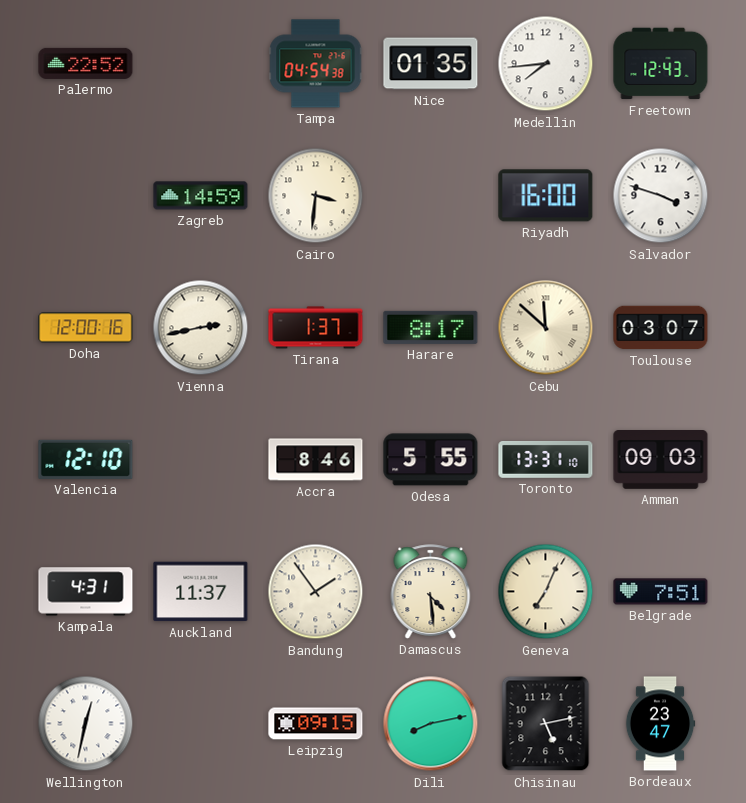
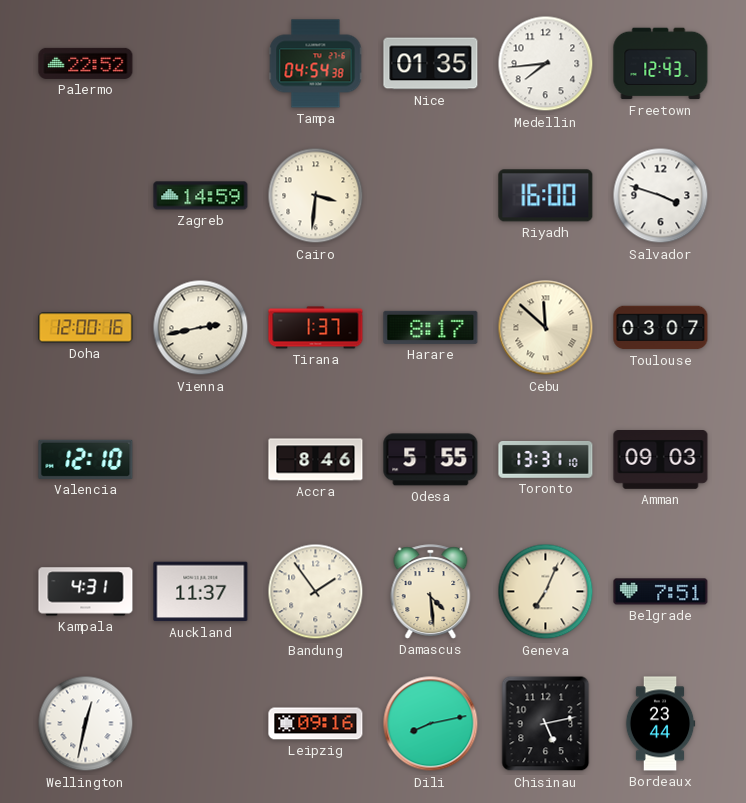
Leipzig: 09:15 -> 09:16
Bordeaux: 23:47 -> 23:44
